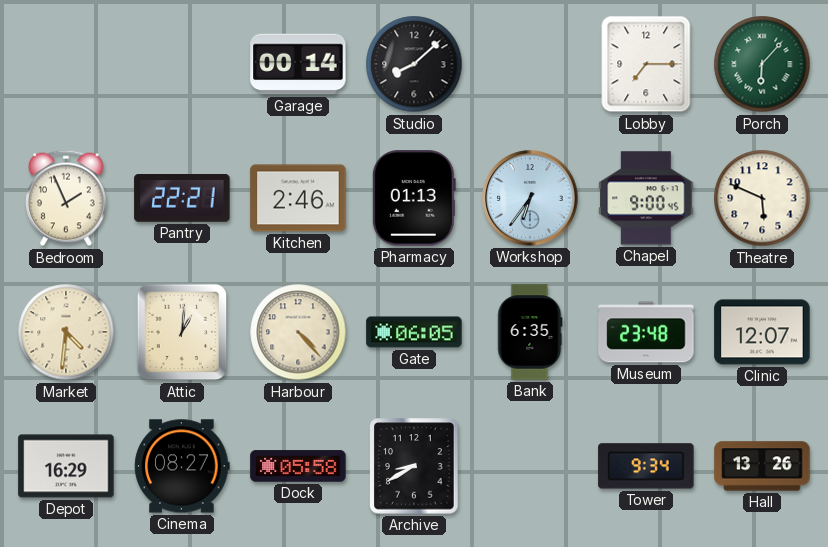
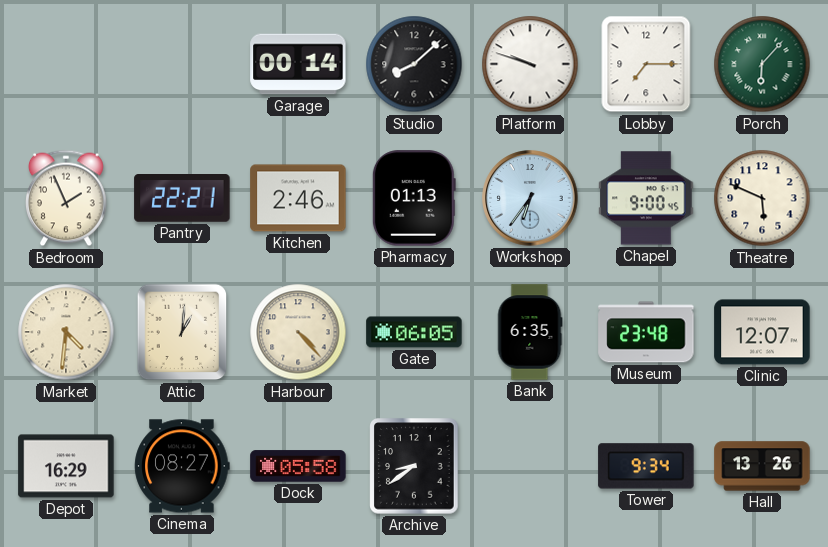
Platform: none -> 9:48
Archive: 8:40 -> 8:39
